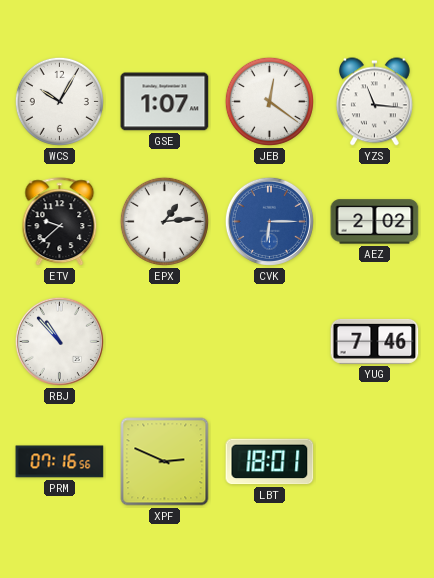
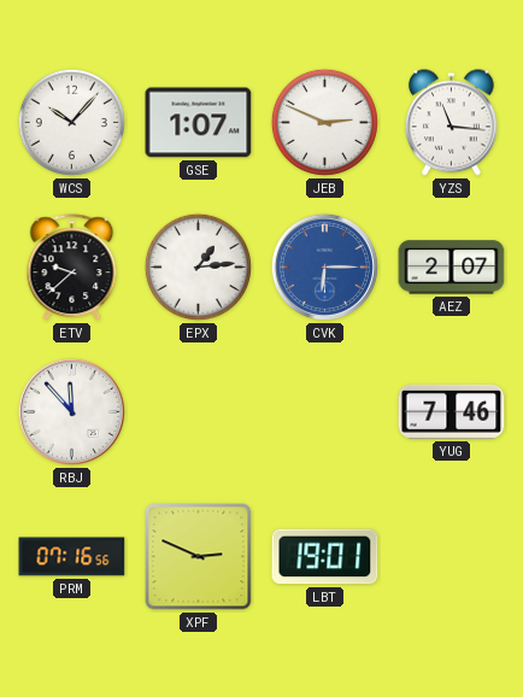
WCS: 10:05 -> 10:07
JEB: 12:21 -> 2:49
AEZ: 2:02 -> 2:07
RBJ: 10:53 -> 11:53
LBT: 18:01 -> 19:01
